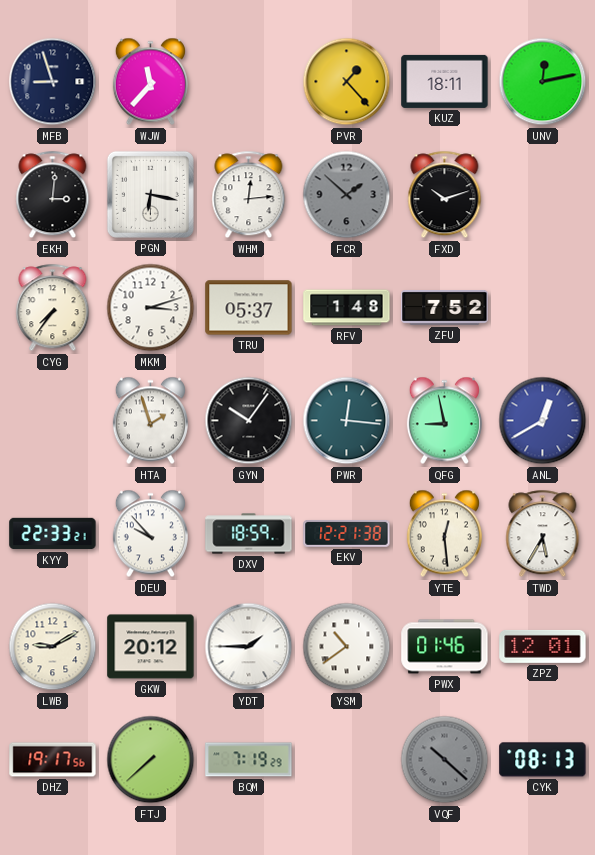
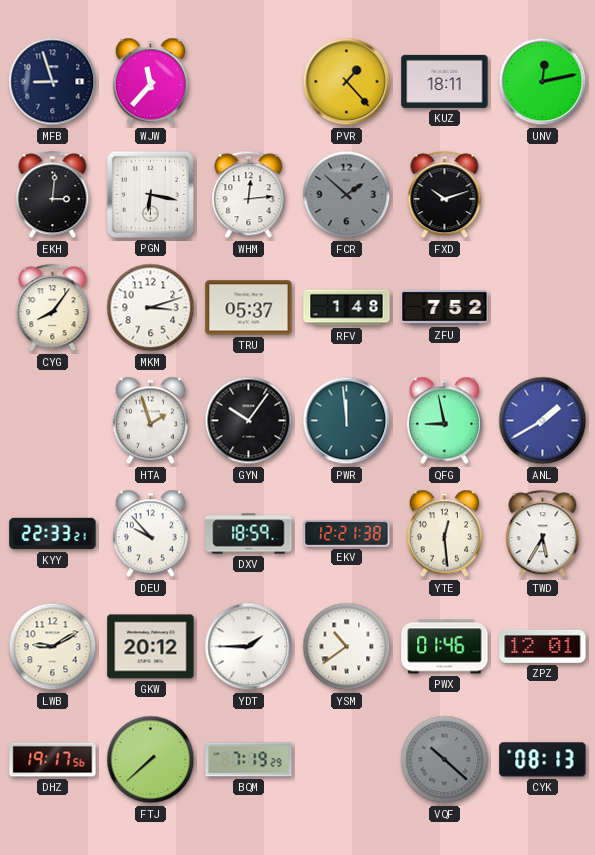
CYG: 7:36 -> 8:06
PWR: 12:16 -> 11:59
ANL: 12:40 -> 1:40
